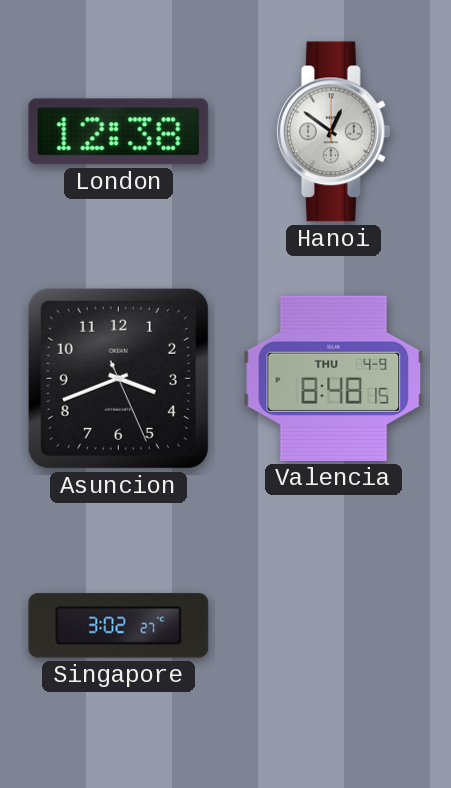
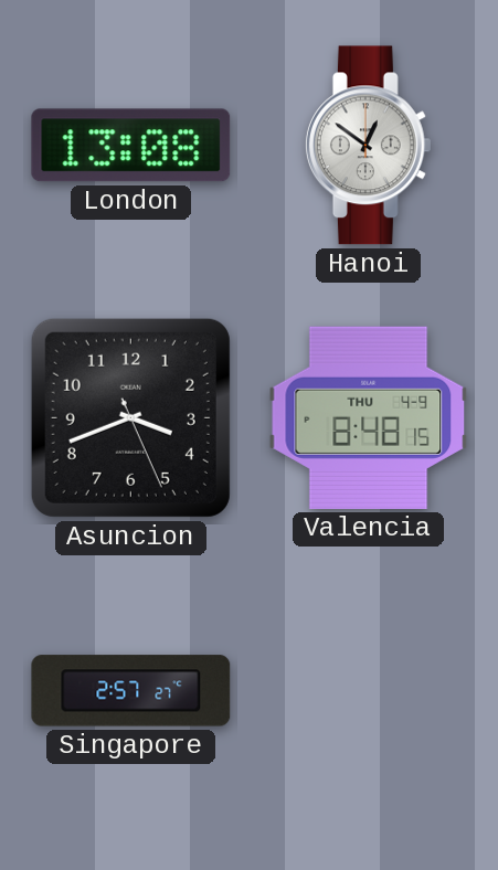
London: 12:38 -> 13:08
Singapore: 3:02 -> 2:57
